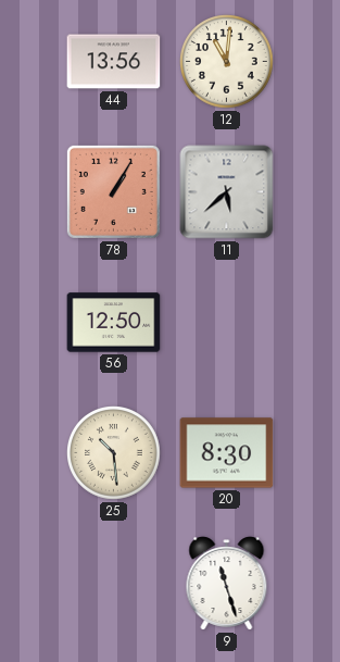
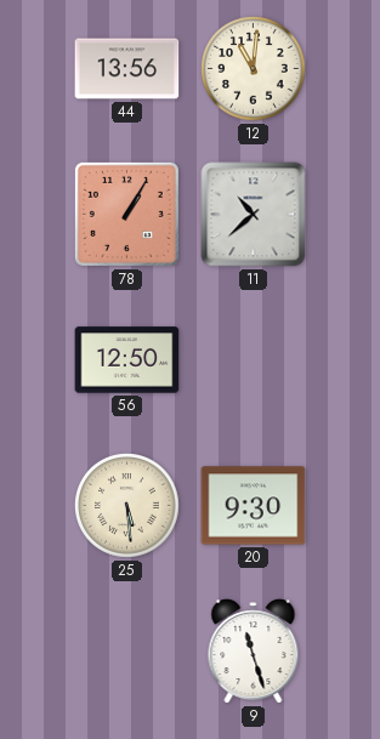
11: 5:38 -> 10:38
25: 10:29 -> 5:29
20: 8:30 -> 9:30
